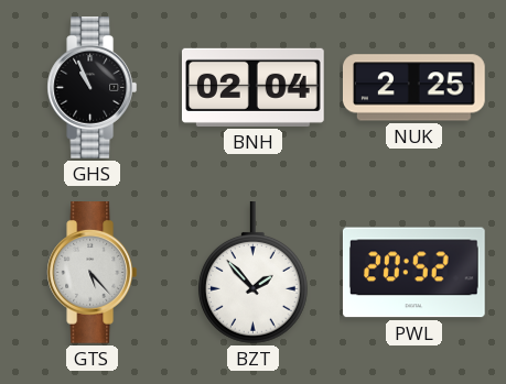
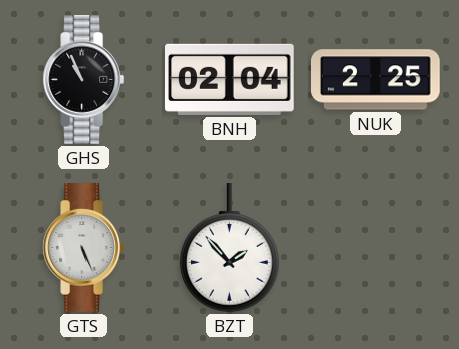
GTS: 5:23 -> 5:26
PWL: 20:52 -> none
